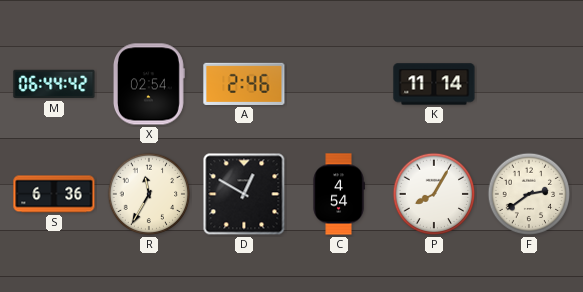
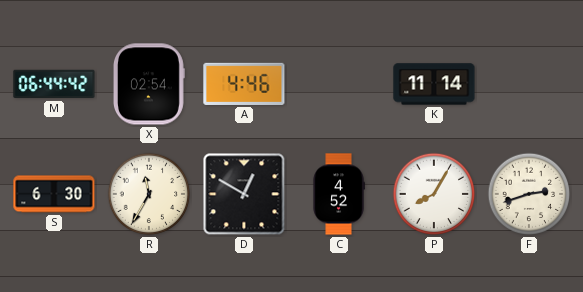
A: 2:46 -> 4:46
S: 6:36 -> 6:30
C: 4:54 -> 4:52
F: 2:39 -> 2:42
